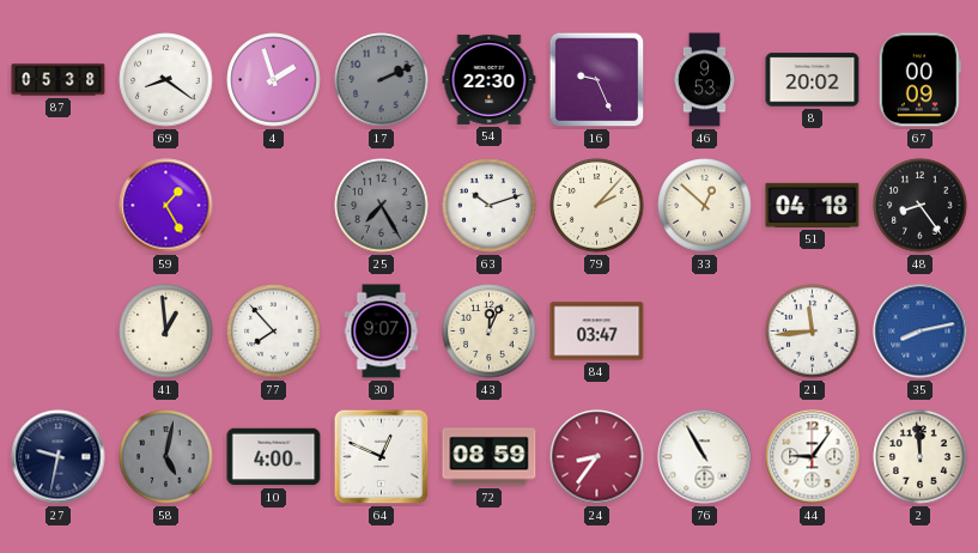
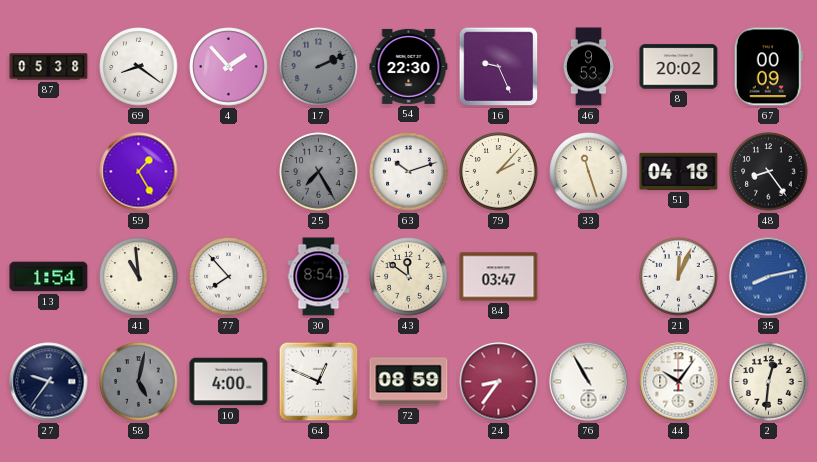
4: 1:57 -> 1:53
33: 12:52 -> 11:27
13: none -> 1:54
41: 12:59 -> 10:59
30: 9:07 -> 8:54
43: 12:04 -> 11:51
21: 11:44 -> 12:04
27: 9:32 -> 9:36
44: 9:06 -> 10:06
2: 11:59 -> 12:31
